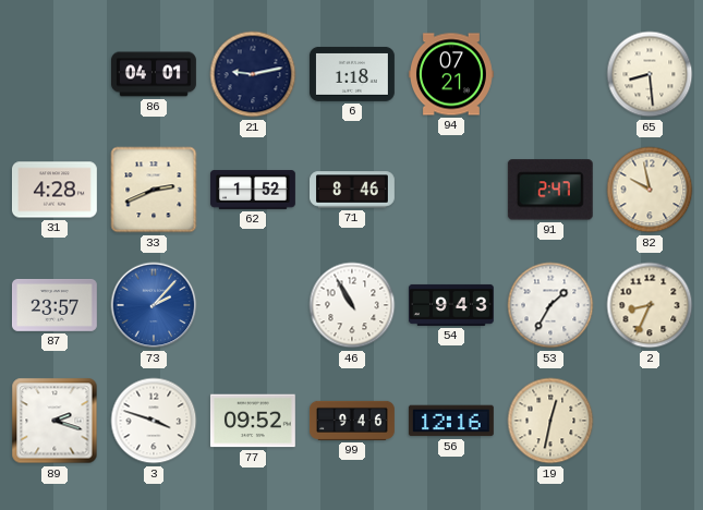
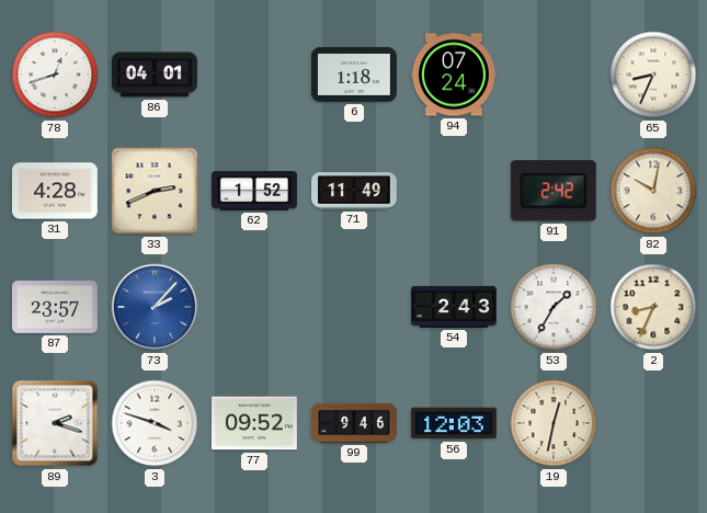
78: none -> 12:42
21: 9:13 -> none
94: 07:21 -> 07:24
65: 8:29 -> 8:34
71: 8:46 -> 11:49
91: 2:47 -> 2:42
82: 9:58 -> 10:02
46: 10:55 -> none
54: 9:43 -> 2:43
56: 12:16 -> 12:03
